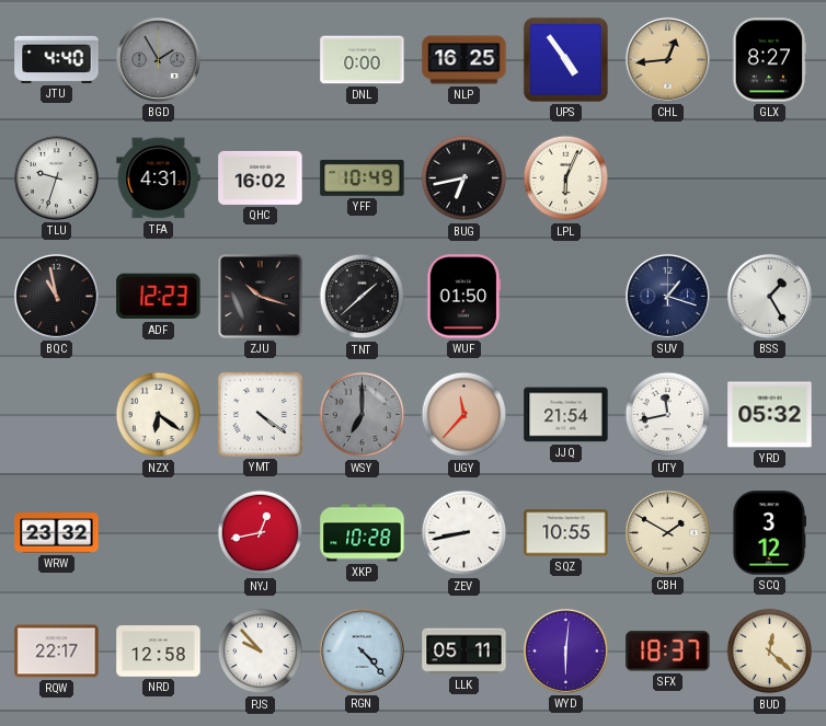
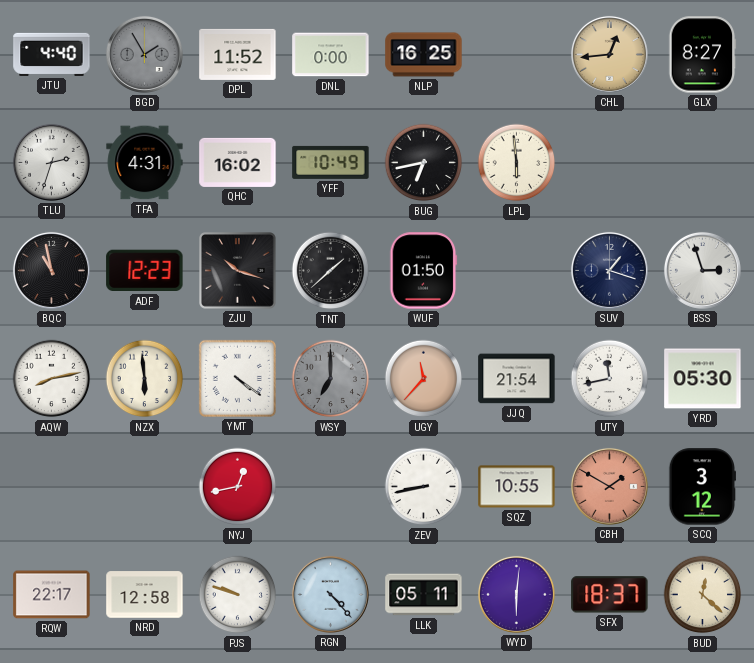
DPL: none -> 11:52
UPS: 4:54 -> none
TLU: 9:33 -> 2:33
LPL: 6:04 -> 5:59
BSS: 1:25 -> 2:57
AQW: none -> 8:13
NZX: 6:21 -> 5:59
YRD: 05:32 -> 05:30
WRW: 23:32 -> none
XKP: 10:28 -> none
CBH dial: cream -> salmon
PJS: 9:53 -> 9:48
